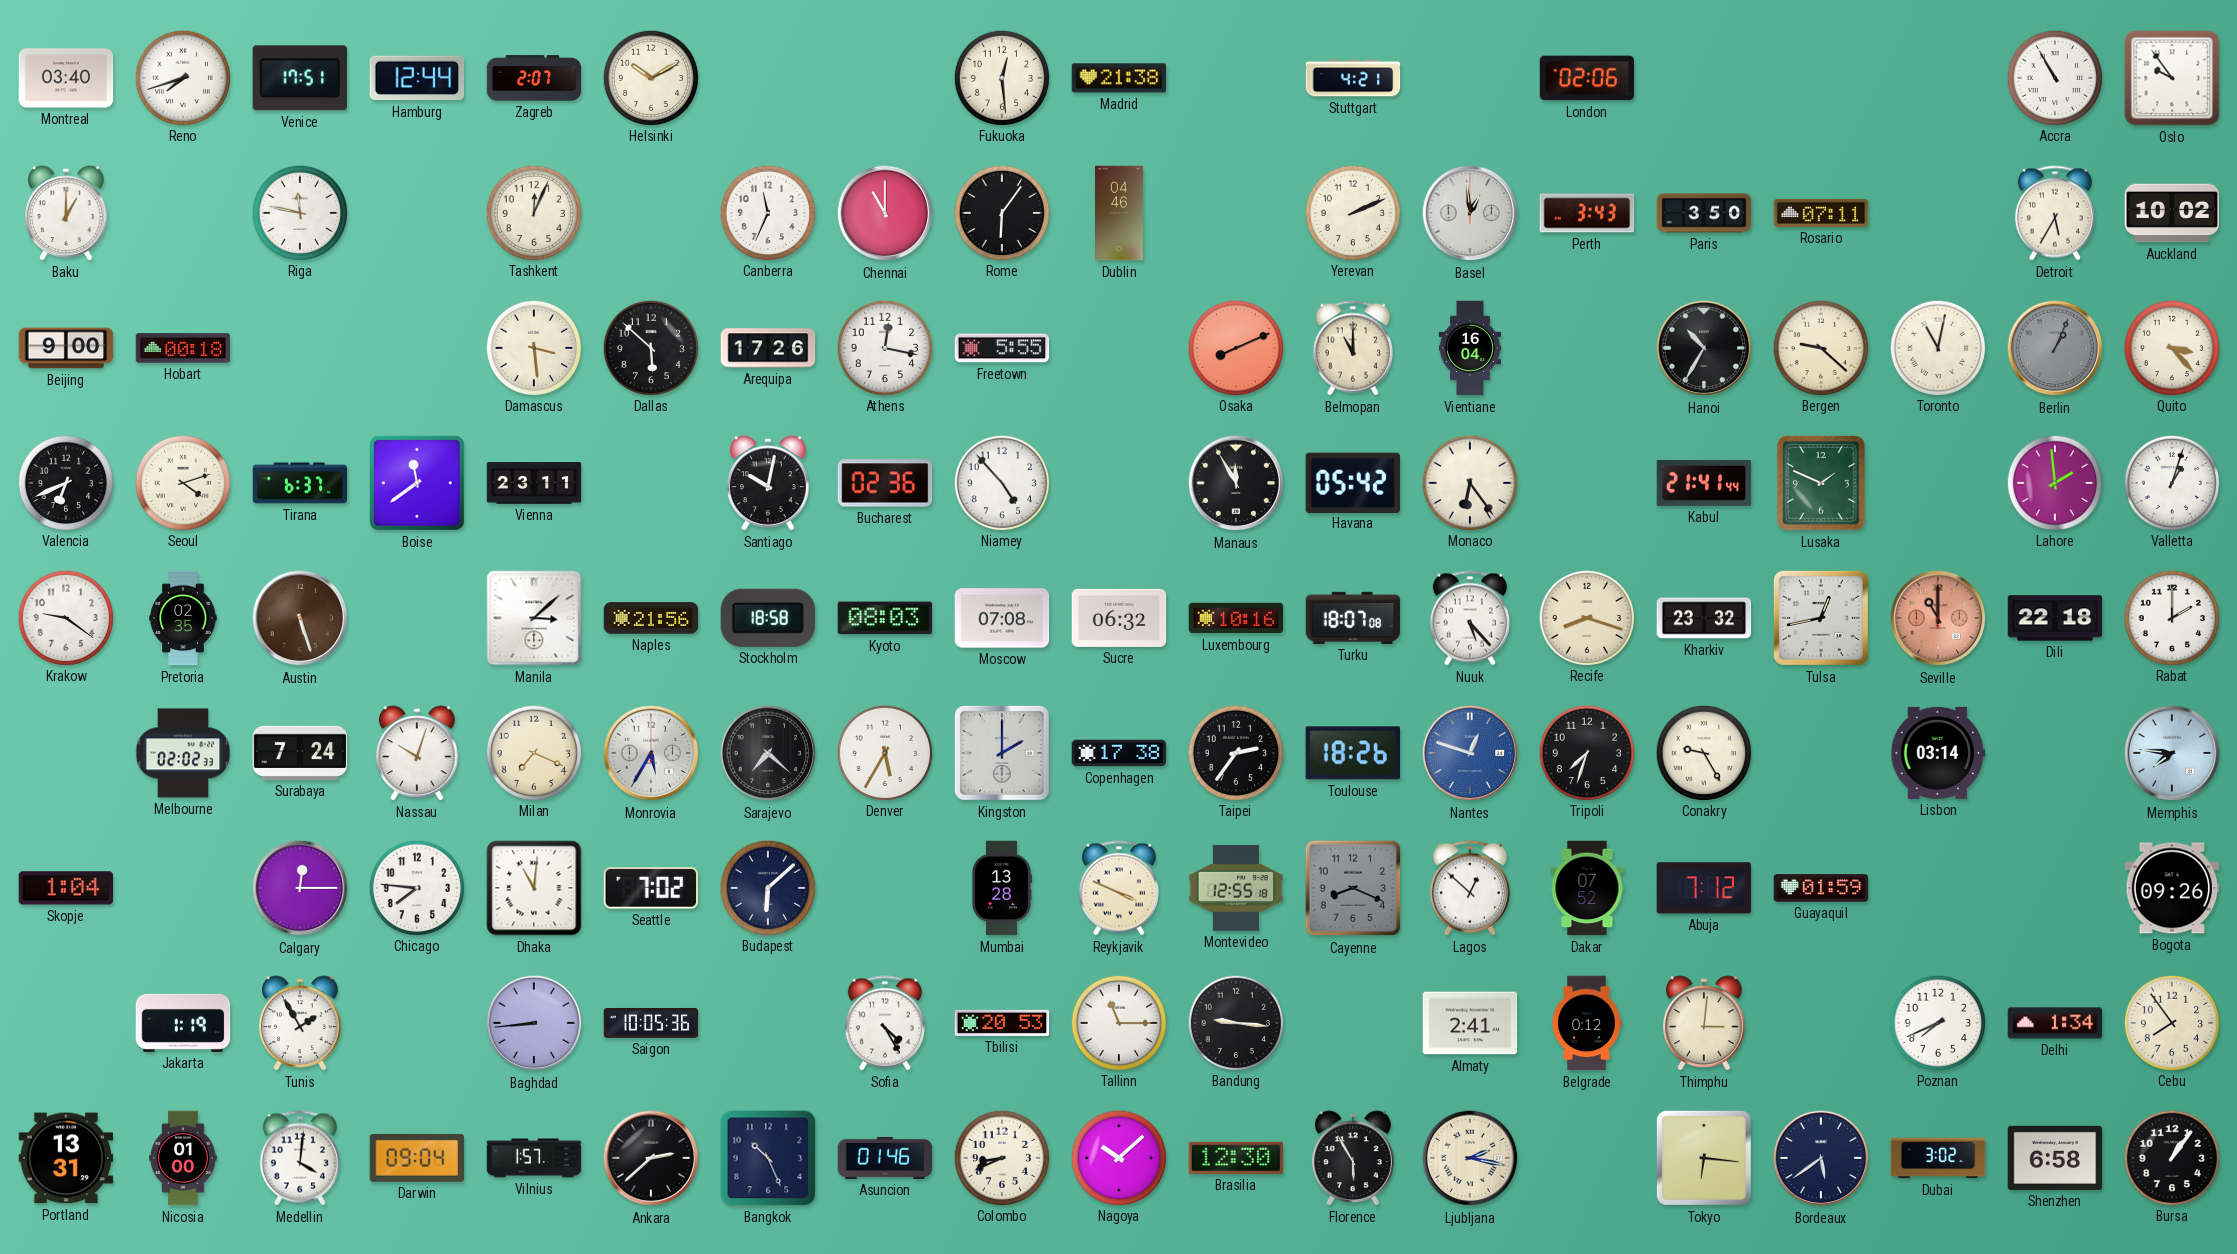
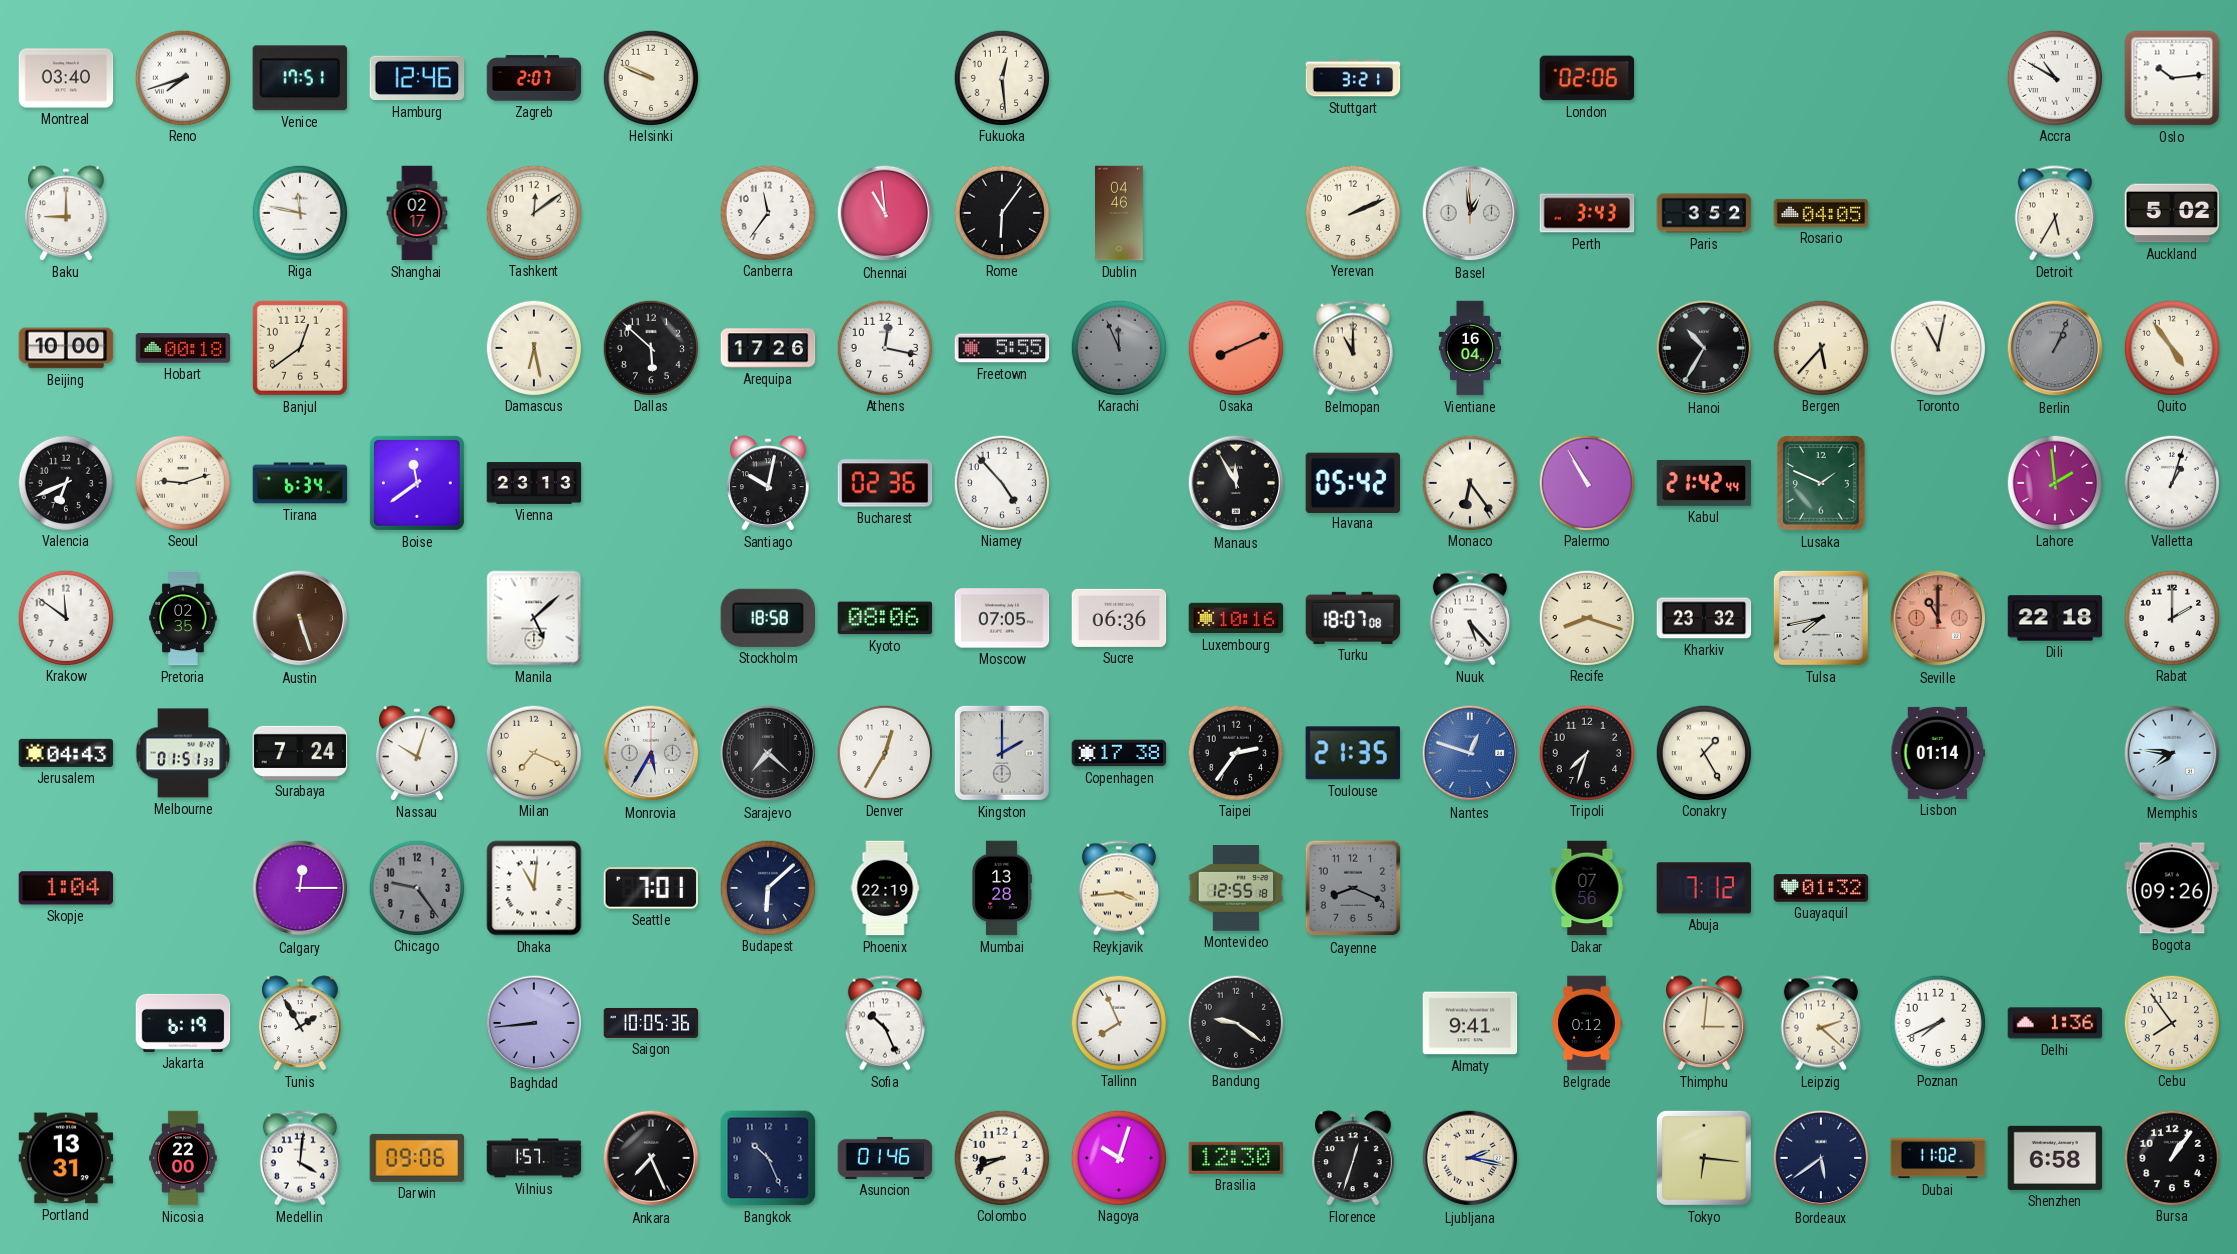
Hamburg: 12:44 -> 12:46
Helsinki: 10:10 -> 9:49
Madrid: 21:38 -> none
Stuttgart: 4:21 -> 3:21
Accra: 10:55 -> 10:50
Oslo: 9:54 -> 10:14
Baku: 1:00 -> 9:00
Shanghai: none -> 02:17
Tashkent: 12:04 -> 12:09
Canberra: 11:34 -> 11:36
Chennai: 11:00 -> 10:59
Paris: 3:50 -> 3:52
Rosario: 07:11 -> 04:05
Auckland: 10:02 -> 5:02
Beijing: 9:00 -> 10:00
Banjul: none -> 12:39
Damascus: 3:29 -> 6:28
Karachi: none -> 11:56
Bergen: 9:22 -> 5:37
Quito: 3:23 -> 4:54
Seoul: 4:12 -> 9:12
Tirana: 6:37 -> 6:34
Vienna: 23:11 -> 23:13
Palermo: none -> 10:55
Kabul: 21:41 -> 21:42
Krakow: 9:21 -> 11:51
Manila: 3:08 -> 5:08
Naples: 21:56 -> none
Kyoto: 08:03 -> 08:06
Moscow: 07:08 -> 07:05
Sucre: 06:32 -> 06:36
Tulsa: 12:43 -> 7:43
Jerusalem: none -> 04:43
Melbourne: 02:02 -> 01:51
Denver: 5:35 -> 12:35
Toulouse: 18:26 -> 21:35
Conakry: 9:25 -> 1:25
Lisbon: 03:14 -> 01:14
Chicago: 7:46 -> 9:24
Chicago dial: white -> grey
Seattle: 7:02 -> 7:01
Phoenix: none -> 22:19
Reykjavik: 3:49 -> 3:44
Lagos: 12:52 -> none
Dakar: 07:52 -> 07:56
Guayaquil: 01:59 -> 01:32
Jakarta: 1:19 -> 6:19
Sofia: 4:25 -> 10:26
Tbilisi: 20:53 -> none
Tallinn: 11:15 -> 7:56
Bandung: 9:16 -> 9:21
Almaty: 2:41 -> 9:41
Leipzig: none -> 2:22
Delhi: 1:34 -> 1:36
Nicosia: 01:00 -> 22:00
Darwin: 09:04 -> 09:06
Ankara: 2:38 -> 7:26
Nagoya: 10:08 -> 10:03
Florence: 5:55 -> 12:33
Dubai: 3:02 -> 11:02
